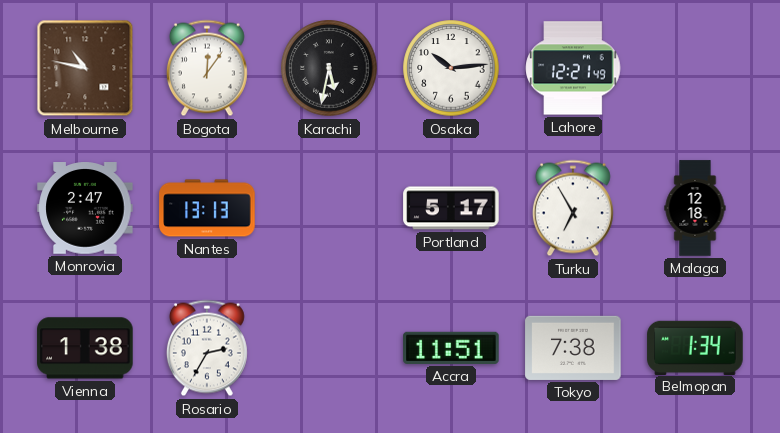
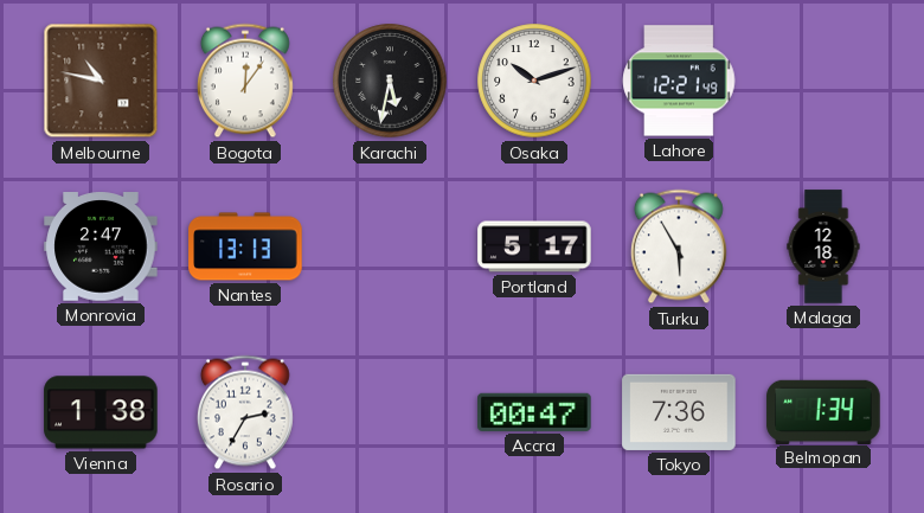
Osaka: 10:14 -> 10:12
Turku: 6:55 -> 5:55
Accra: 11:51 -> 00:47
Tokyo: 7:38 -> 7:36
